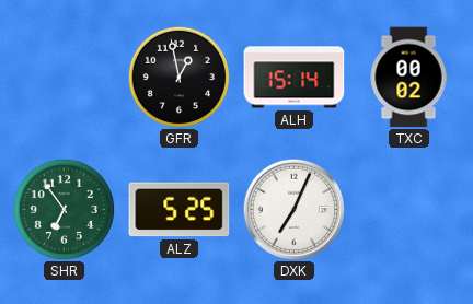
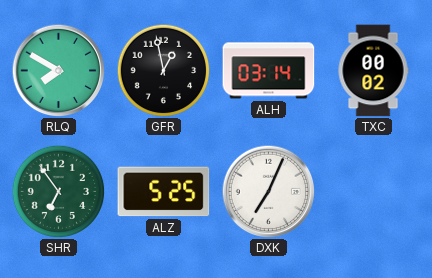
RLQ: none -> 7:50
ALH: 15:14 -> 03:14
